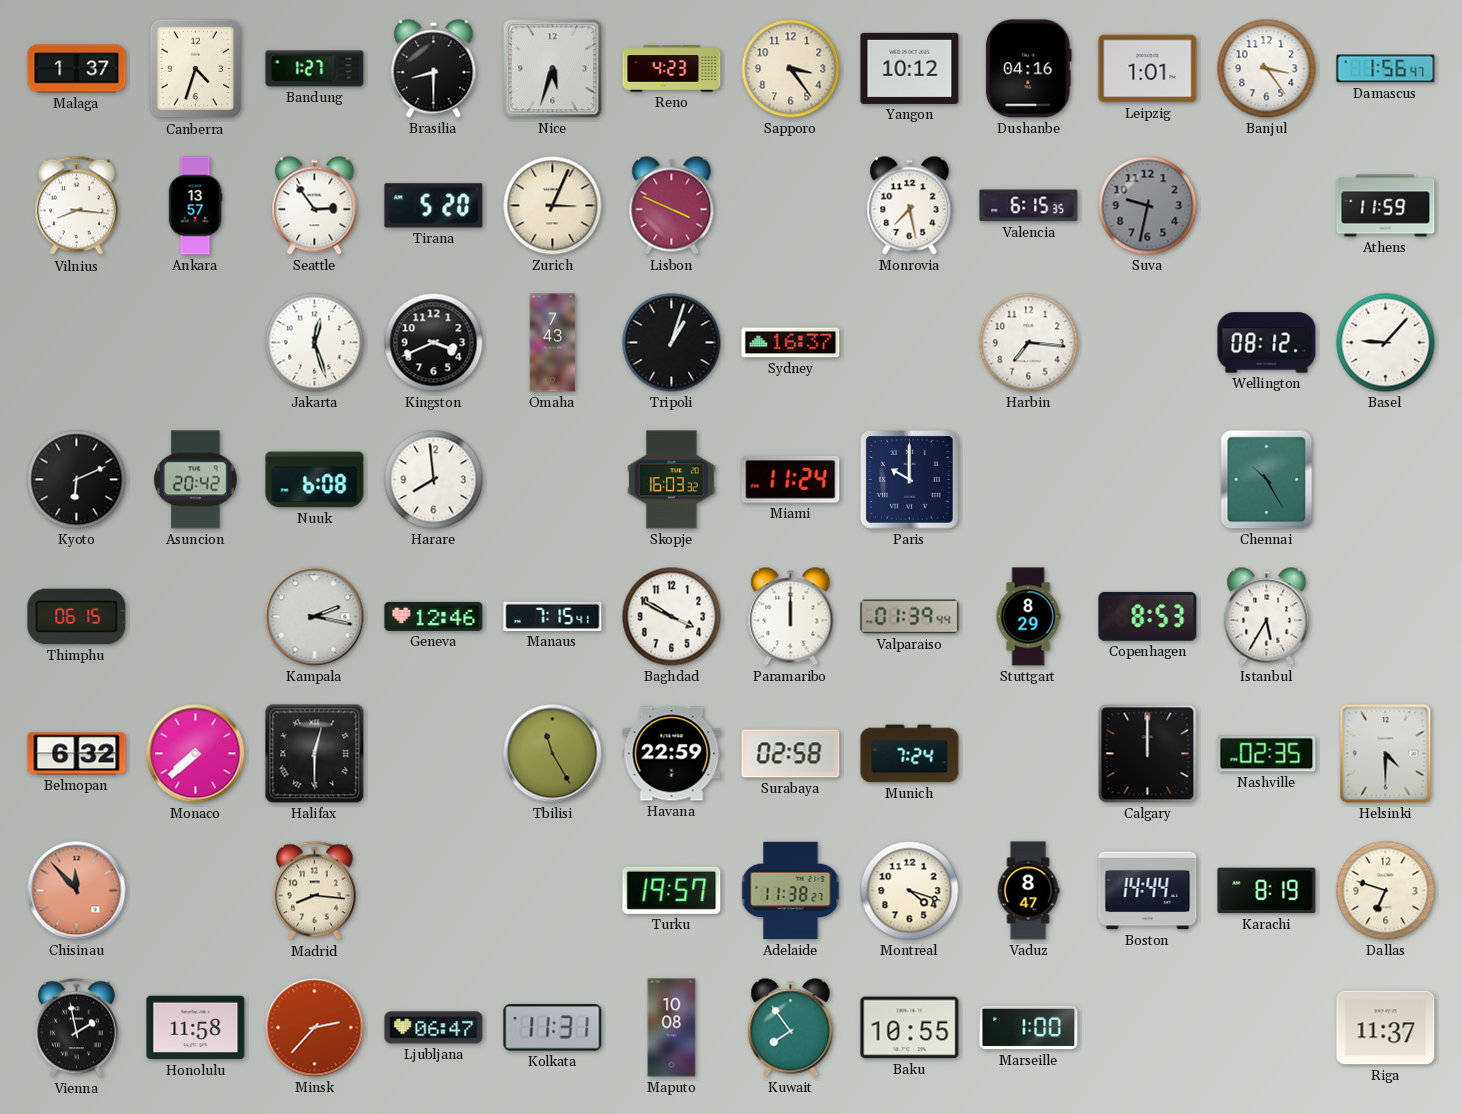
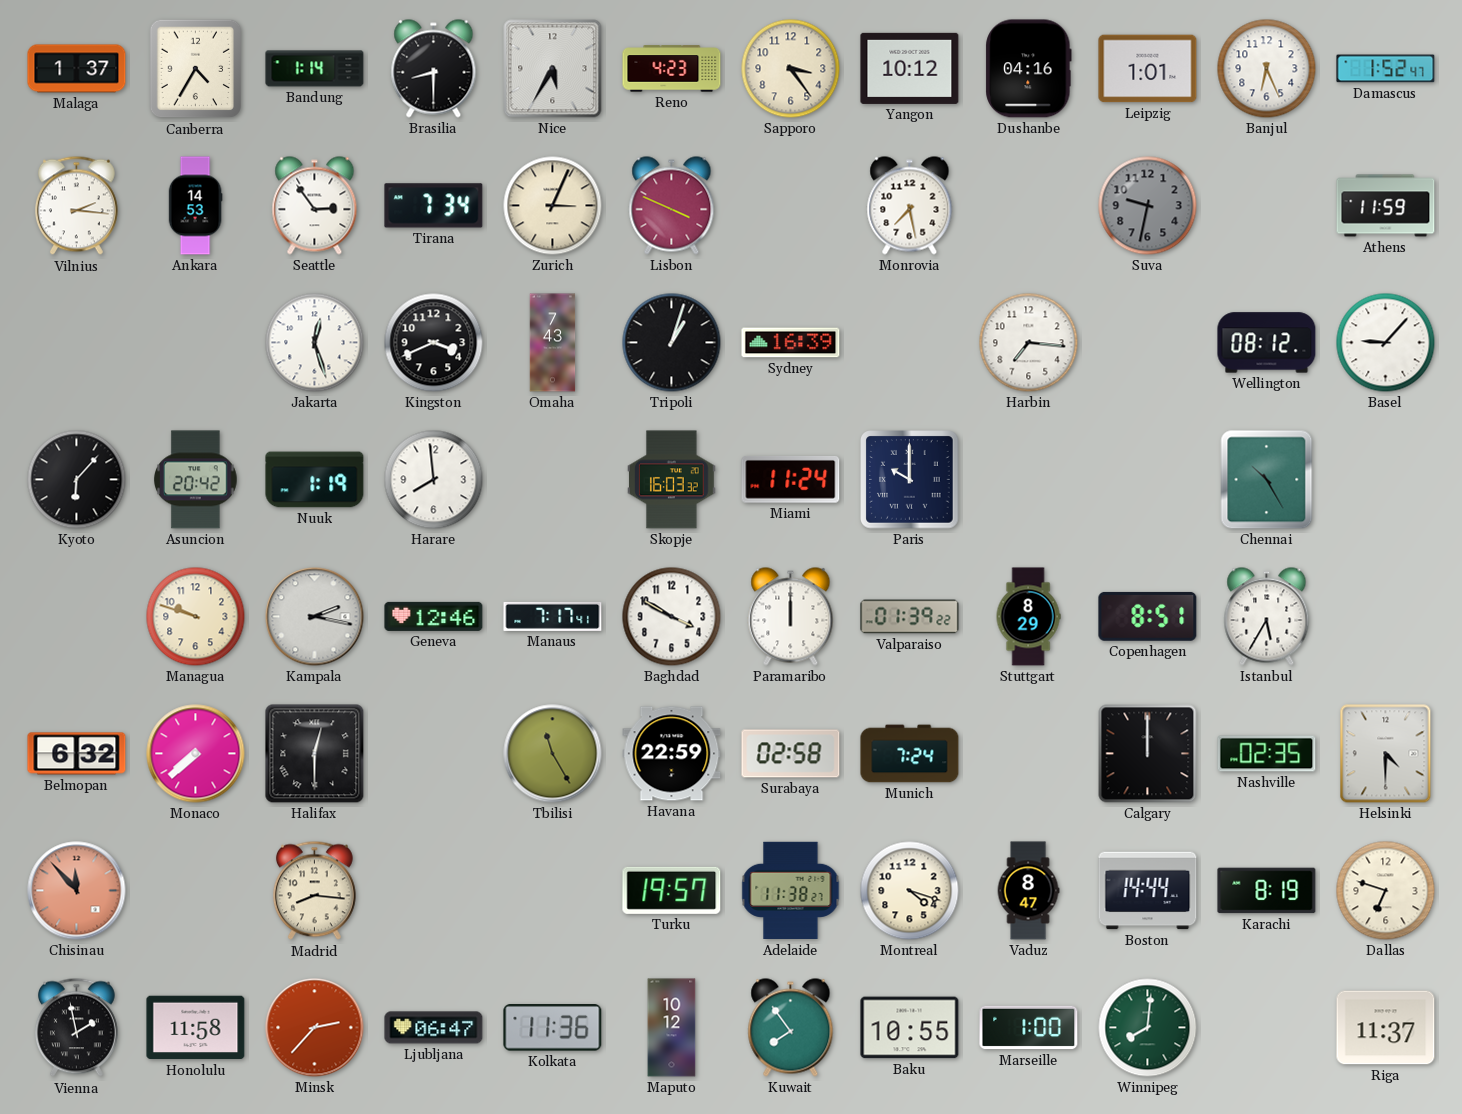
Canberra: 4:33 -> 4:35
Bandung: 1:27 -> 1:14
Nice: 5:33 -> 5:35
Banjul: 3:24 -> 6:26
Damascus: 1:56 -> 1:52
Vilnius: 8:16 -> 2:16
Ankara: 13:57 -> 14:53
Tirana: 5:20 -> 7:34
Valencia: 6:15 -> none
Sydney: 16:37 -> 16:39
Kyoto: 6:11 -> 6:07
Nuuk: 6:08 -> 1:19
Thimphu: 06:15 -> none
Managua: none -> 9:48
Manaus: 7:15 -> 7:17
Valparaiso: 01:39:44 -> 01:39:22
Copenhagen: 8:53 -> 8:51
Kolkata: 11:31 -> 11:36
Maputo: 10:08 -> 10:12
Winnipeg: none -> 8:01
